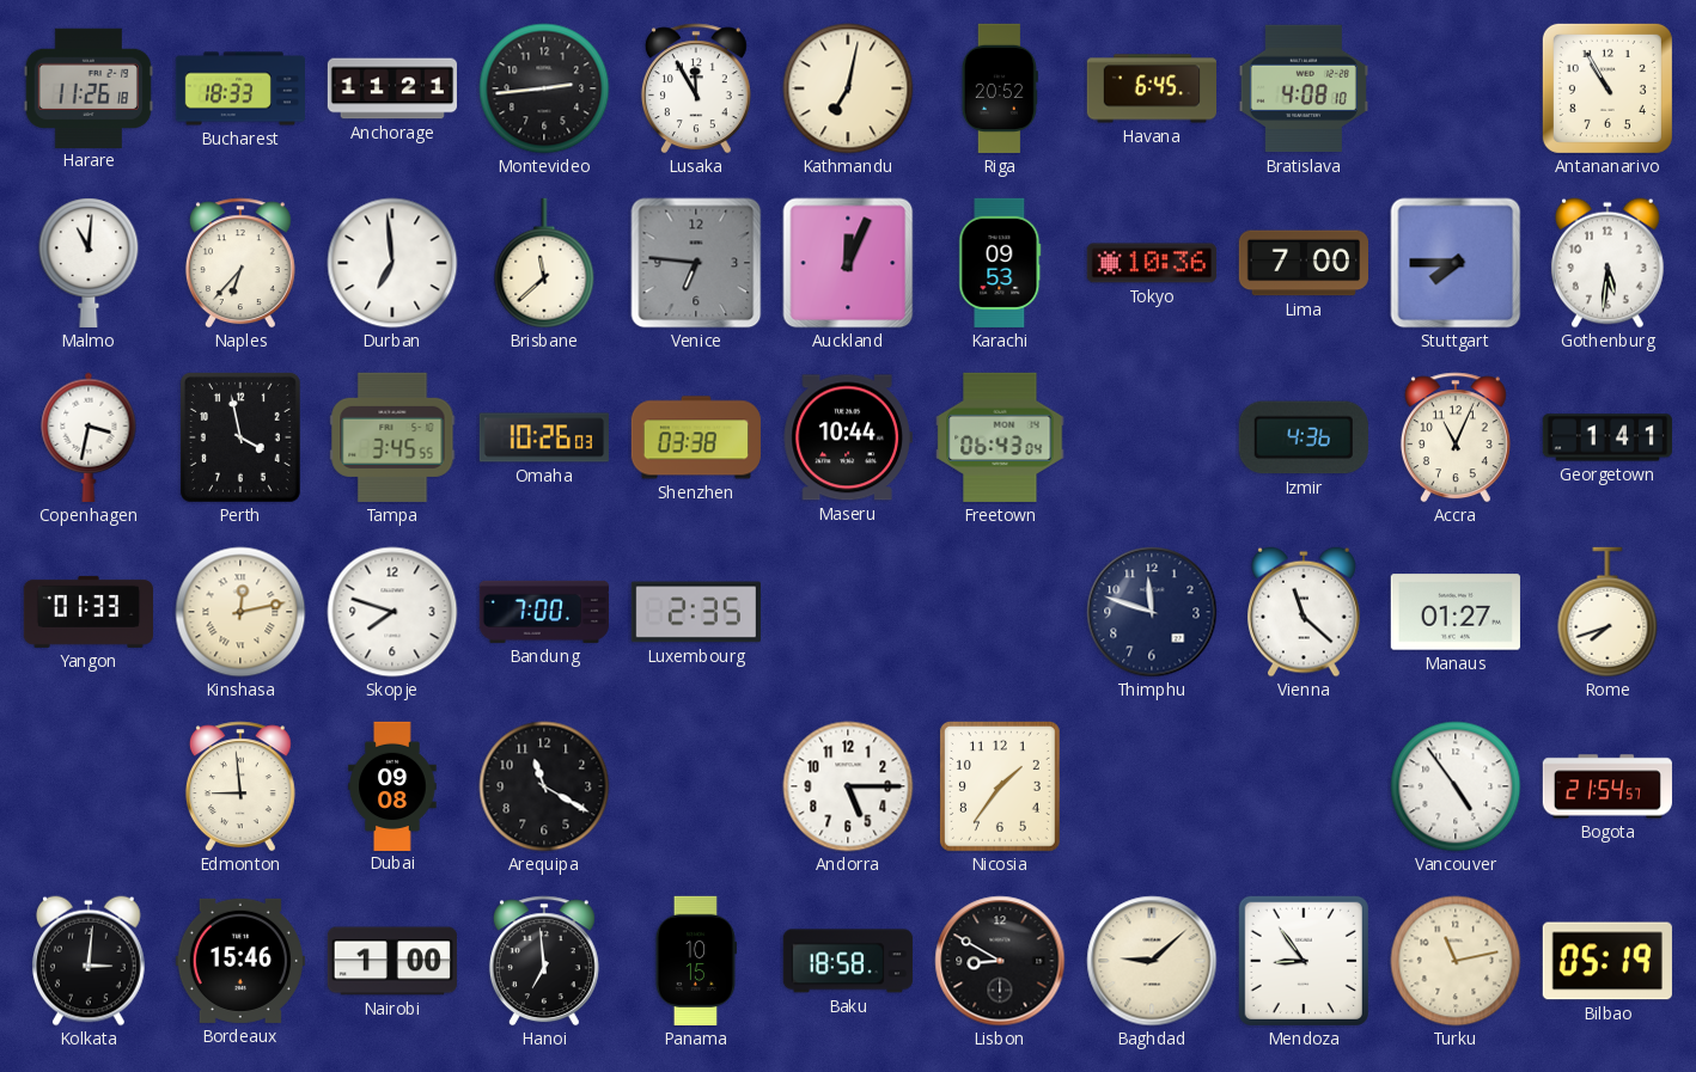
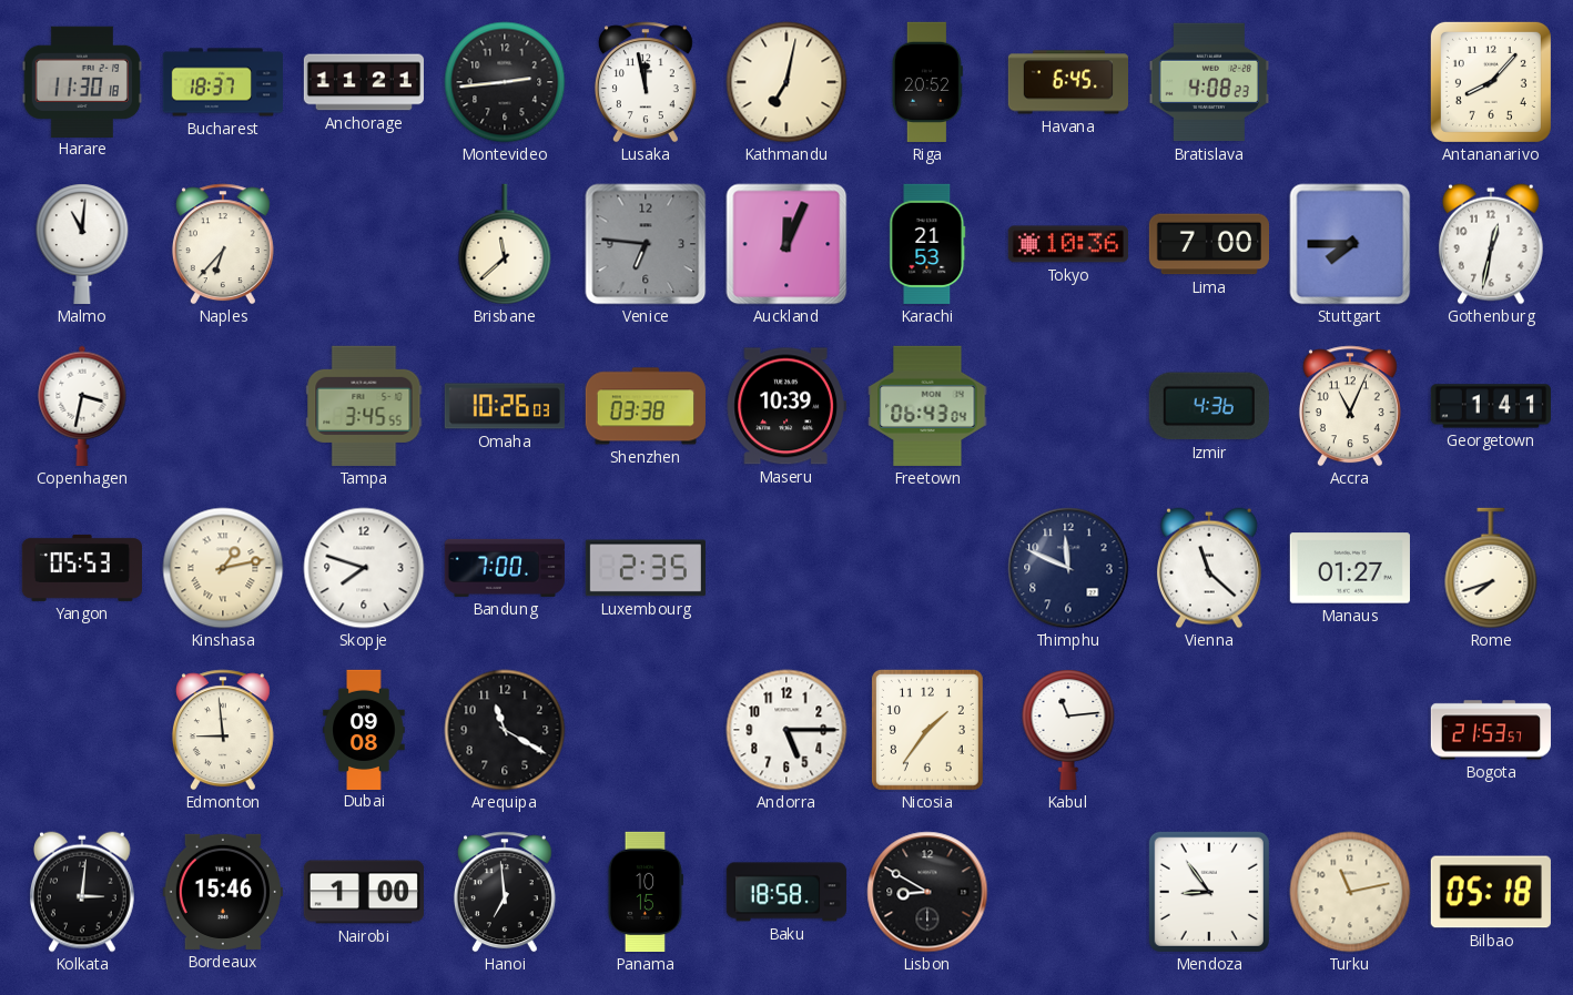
Harare: 11:26 -> 11:30
Bucharest: 18:33 -> 18:37
Lusaka: 11:55 -> 11:58
Bratislava: 4:08:10 -> 4:08:23
Antananarivo: 10:55 -> 8:07
Durban: 6:59 -> none
Karachi: 09:53 -> 21:53
Gothenburg: 5:31 -> 12:32
Perth: 3:58 -> none
Maseru: 10:44 -> 10:39
Yangon: 01:33 -> 05:53
Kinshasa: 12:13 -> 1:13
Thimphu: 11:48 -> 11:49
Kabul: none -> 11:14
Vancouver: 4:54 -> none
Bogota: 21:54 -> 21:53
Baghdad: 9:08 -> none
Bilbao: 05:19 -> 05:18
